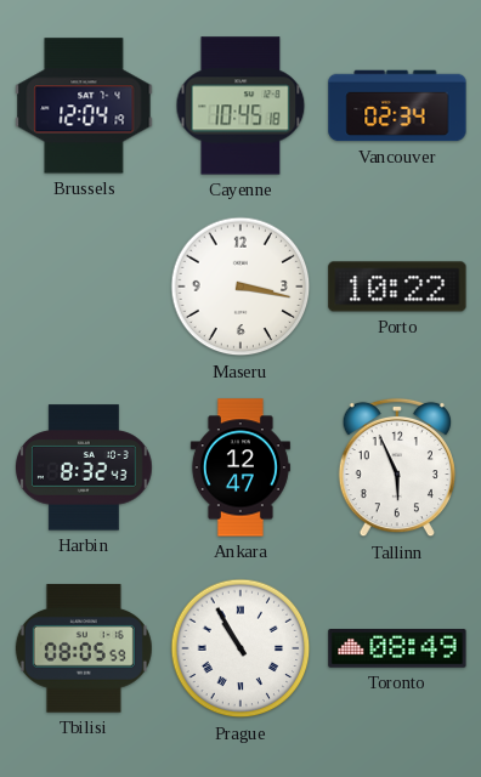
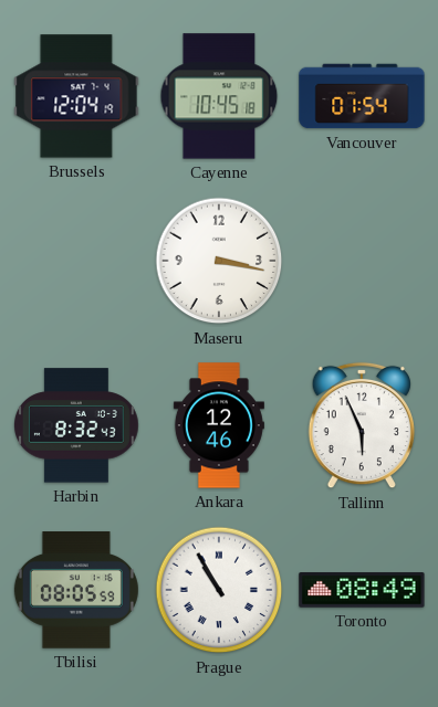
Vancouver: 02:34 -> 01:54
Porto: 10:22 -> none
Ankara: 12:47 -> 12:46
